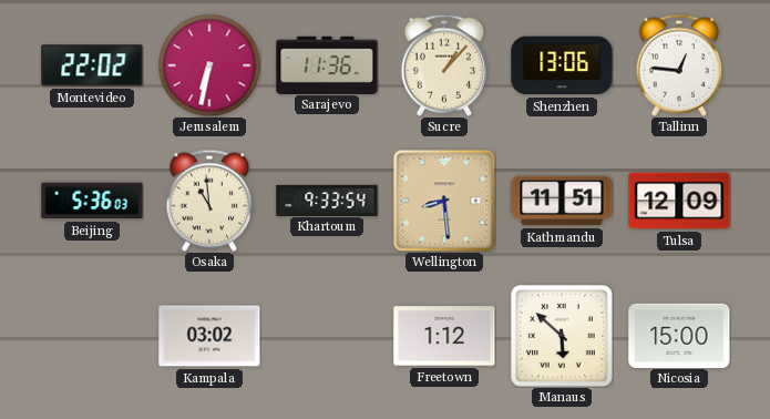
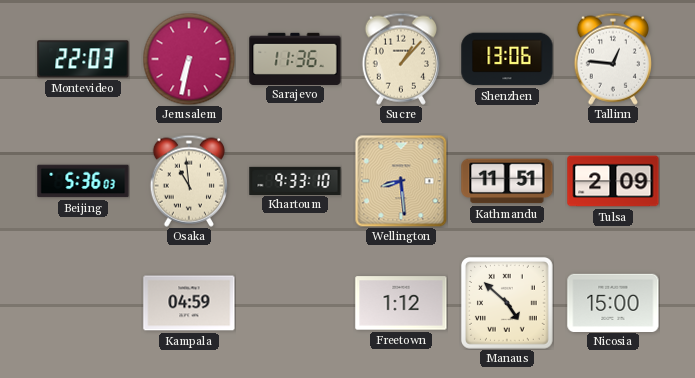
Montevideo: 22:02 -> 22:03
Khartoum: 9:33:54 -> 9:33:10
Tulsa: 12:09 -> 2:09
Kampala: 03:02 -> 04:59
Manaus: 5:52 -> 4:52
